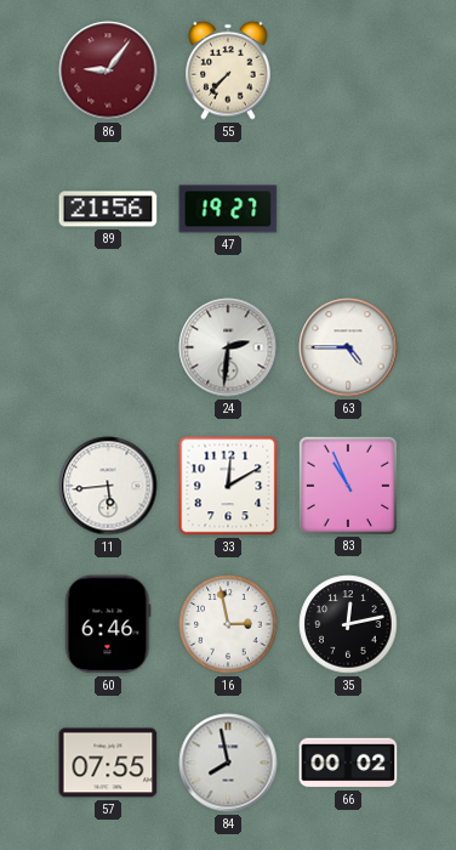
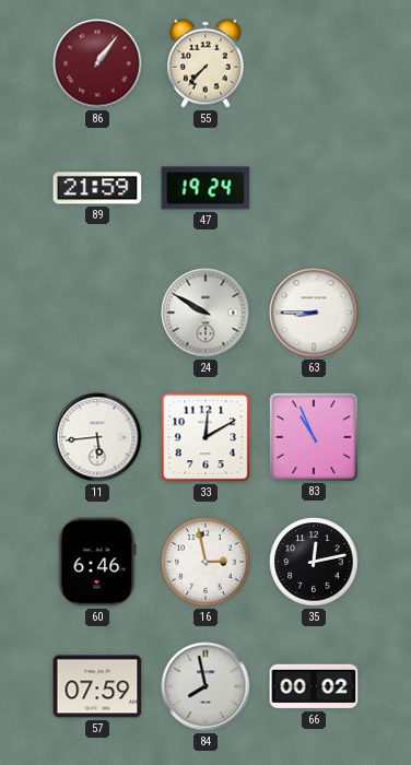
86: 9:06 -> 1:06
89: 21:56 -> 21:59
47: 19:27 -> 19:24
24: 2:31 -> 9:50
63: 4:45 -> 8:45
57: 07:55 -> 07:59
